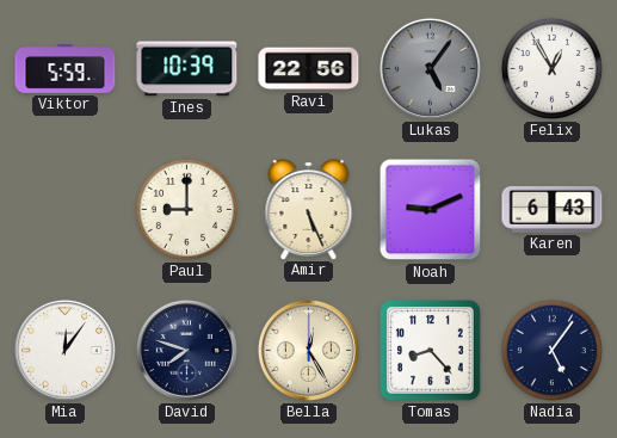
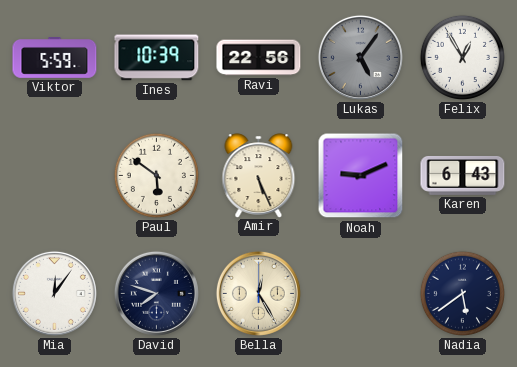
Paul: 9:00 -> 5:51
Tomas: 8:23 -> none
Nadia: 5:06 -> 5:39
